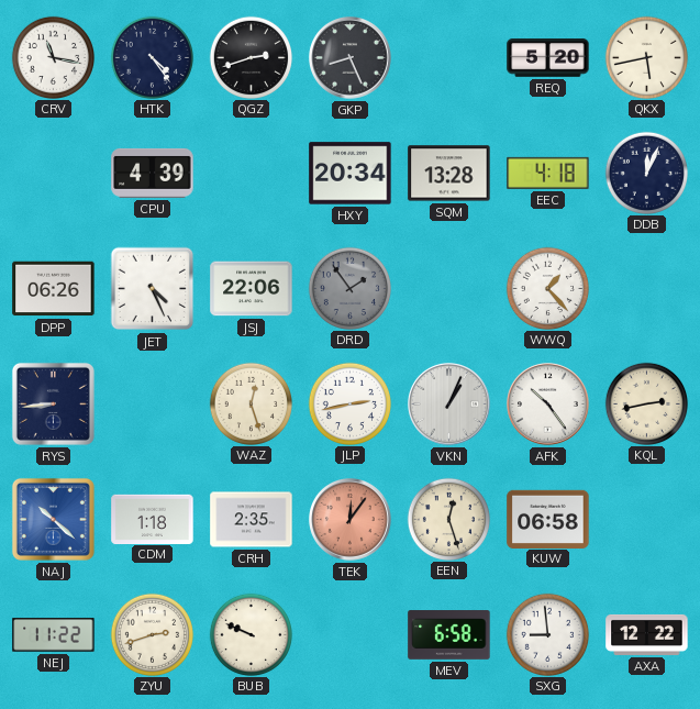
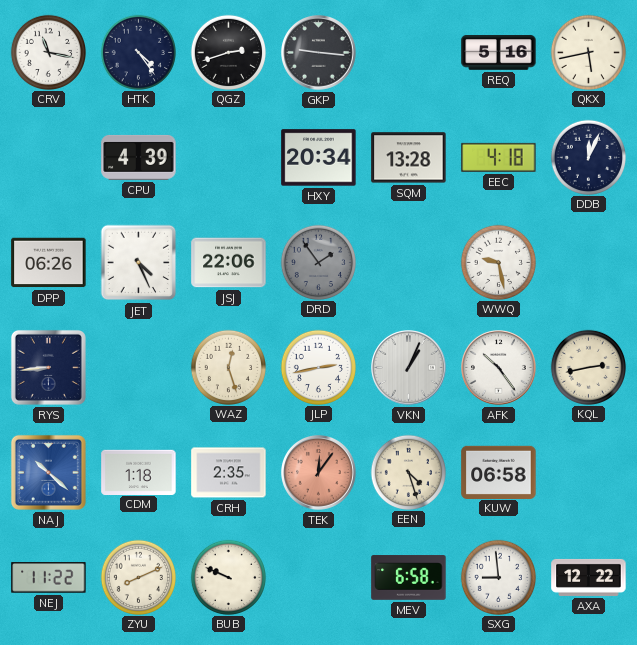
GKP: 8:26 -> 9:16
REQ: 5:20 -> 5:16
WWQ: 1:23 -> 9:28
EEN: 12:27 -> 4:27
ZYU: 2:42 -> 8:11
